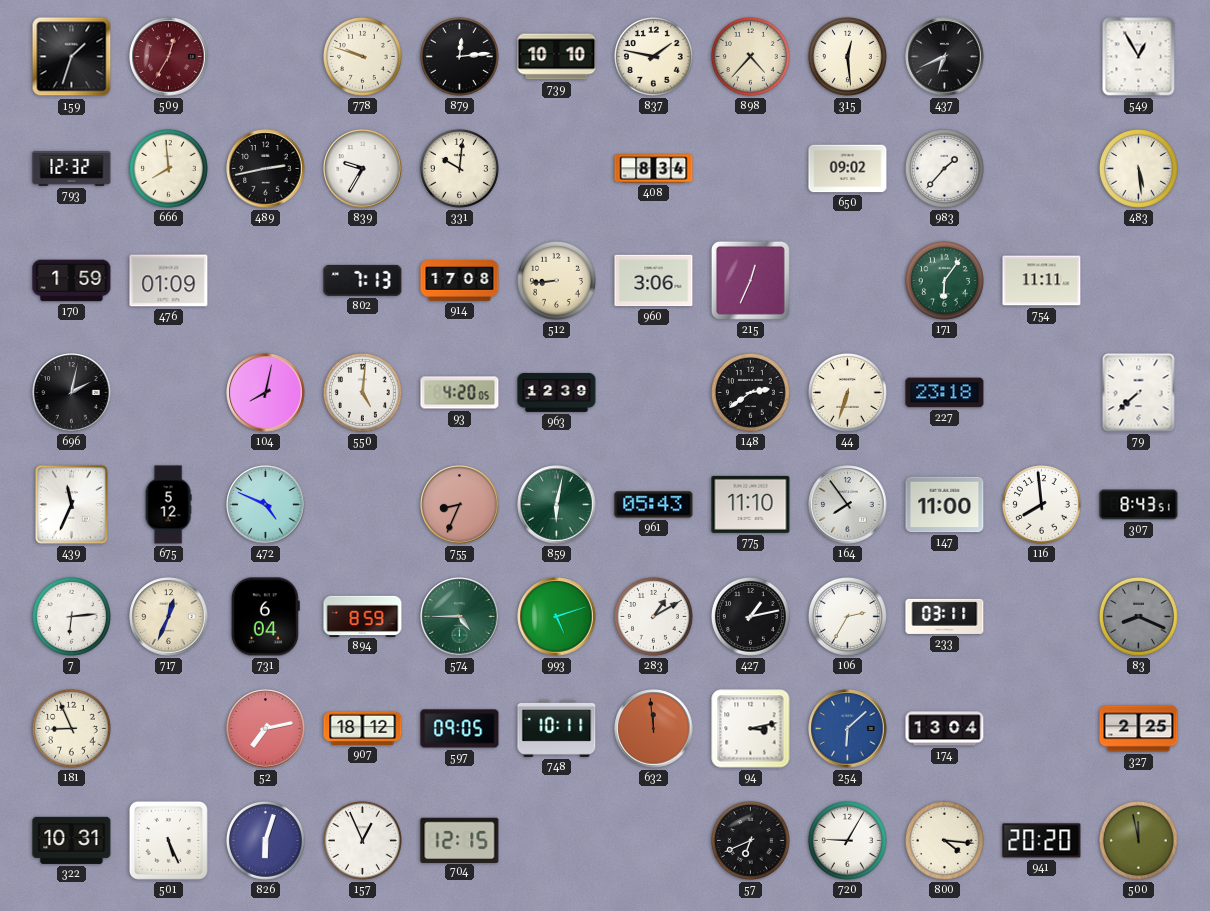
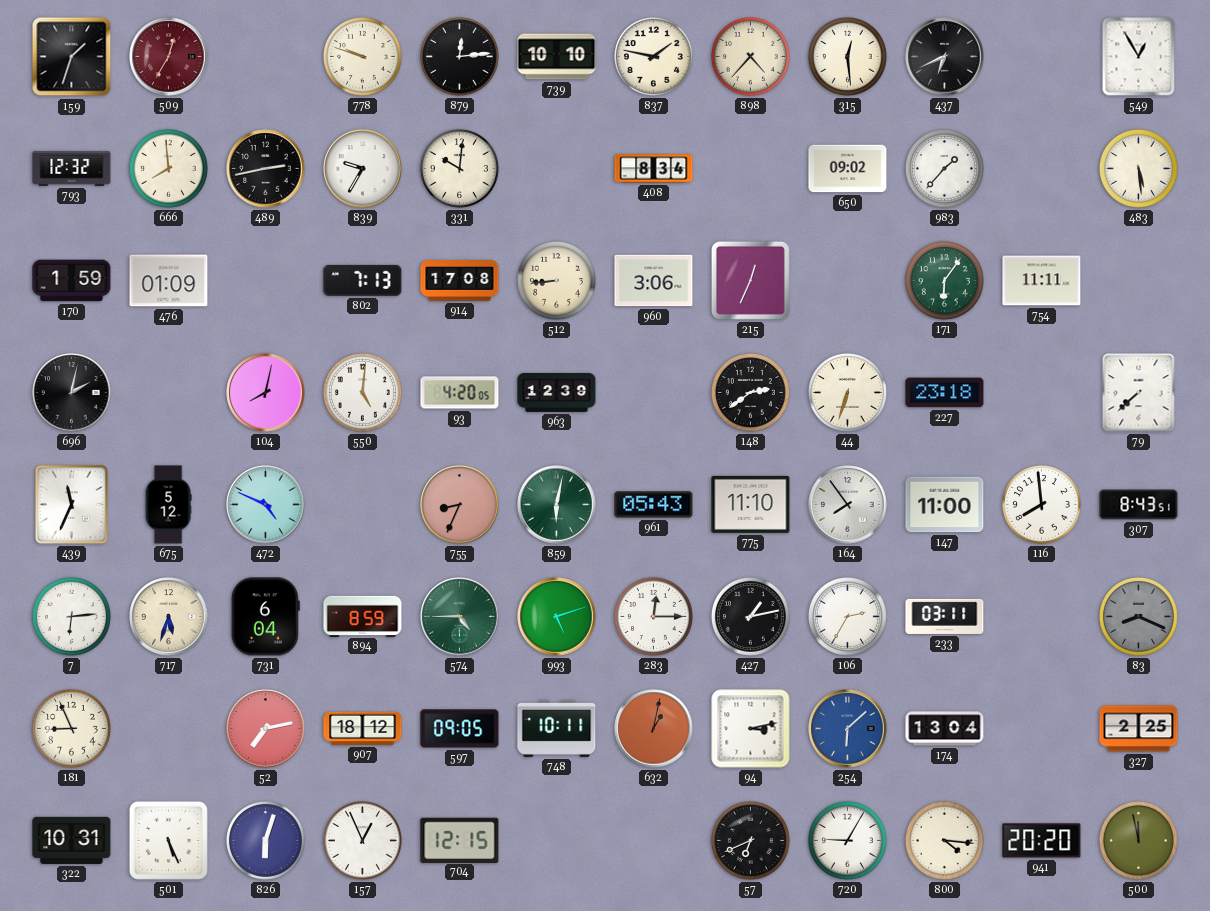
717: 12:34 -> 5:33
283: 1:10 -> 12:15
632: 11:59 -> 1:02
